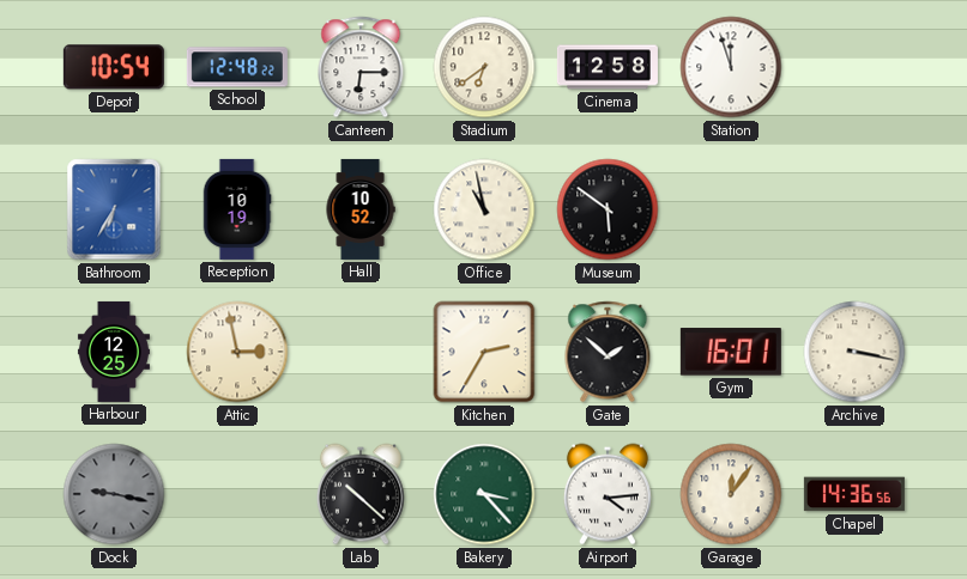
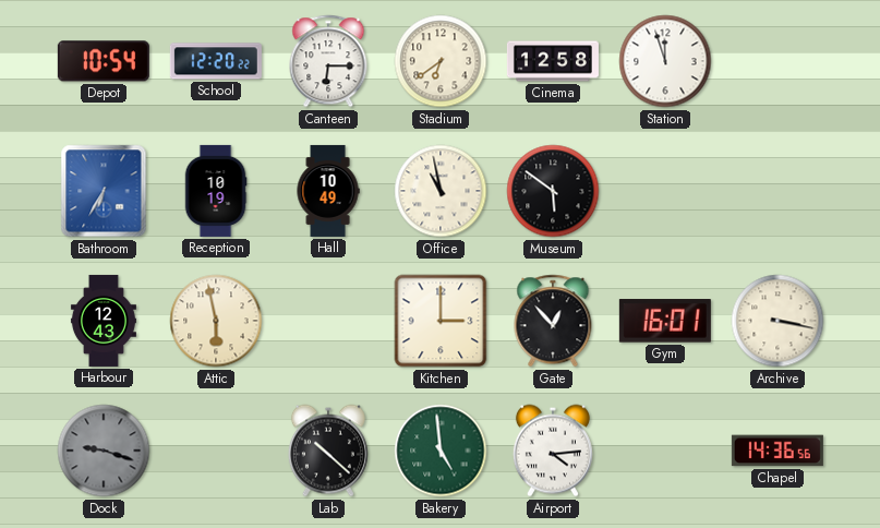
School: 12:48 -> 12:20
Hall: 10:52 -> 10:49
Harbour: 12:25 -> 12:43
Attic: 2:58 -> 5:58
Kitchen: 2:35 -> 3:00
Gate: 1:52 -> 12:53
Dock: 9:17 -> 9:18
Bakery: 3:23 -> 4:59
Garage: 12:06 -> none
